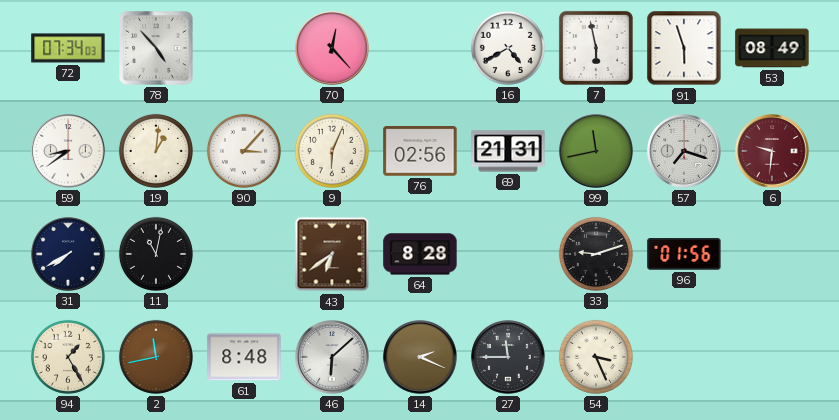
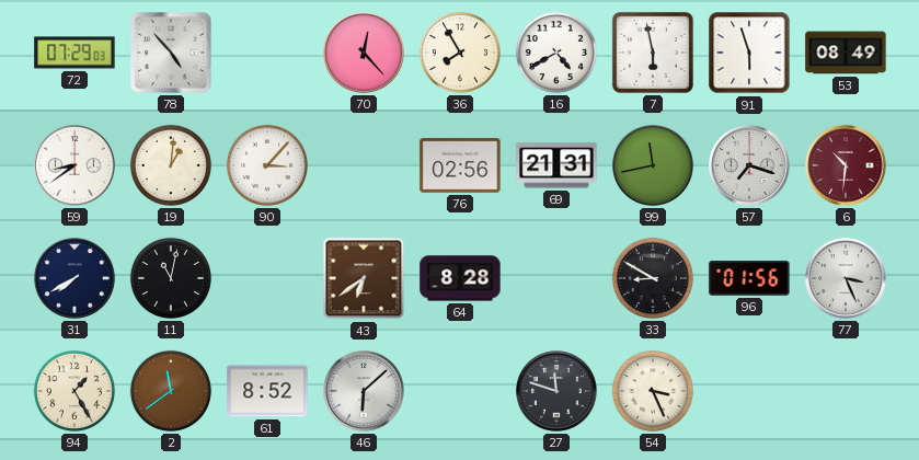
72: 07:34 -> 07:29
36: none -> 7:55
9: 6:04 -> none
6: 9:31 -> 10:31
33: 9:12 -> 8:50
77: none -> 3:26
2: 11:43 -> 11:39
61: 8:48 -> 8:52
14: 2:19 -> none
27: 11:45 -> 11:48
